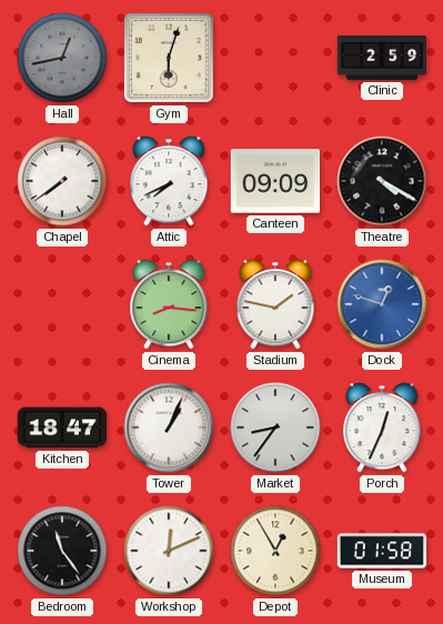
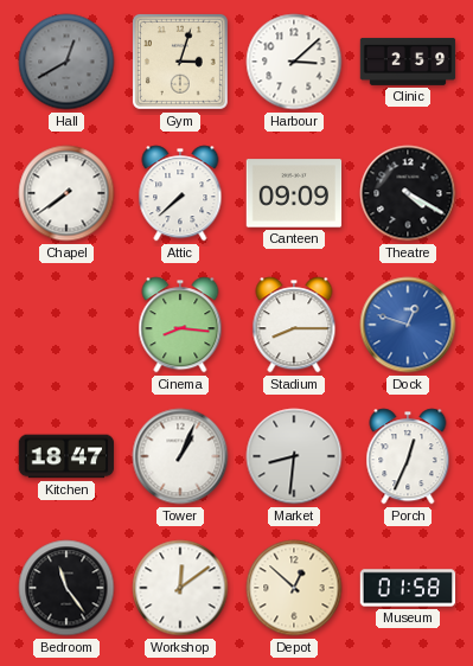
Hall: 12:43 -> 12:40
Gym: 6:03 -> 3:03
Harbour: none -> 3:08
Attic: 7:41 -> 7:38
Stadium: 1:47 -> 8:15
Market: 8:36 -> 8:31
Workshop: 12:11 -> 12:09
Depot: 12:55 -> 12:52
